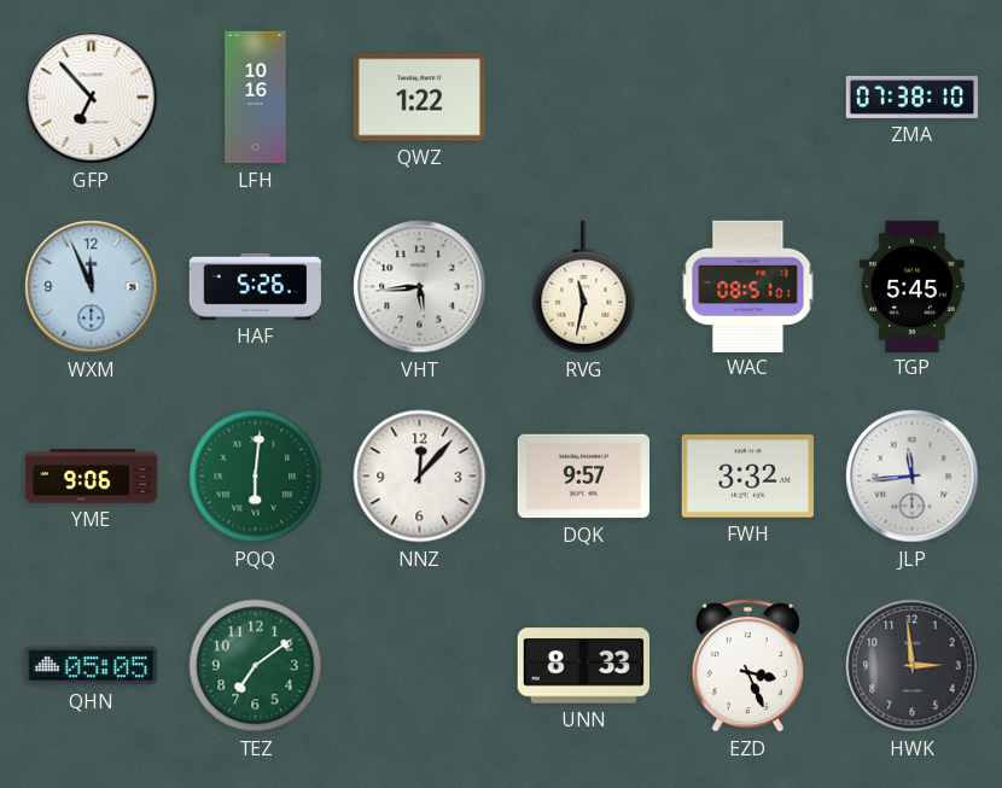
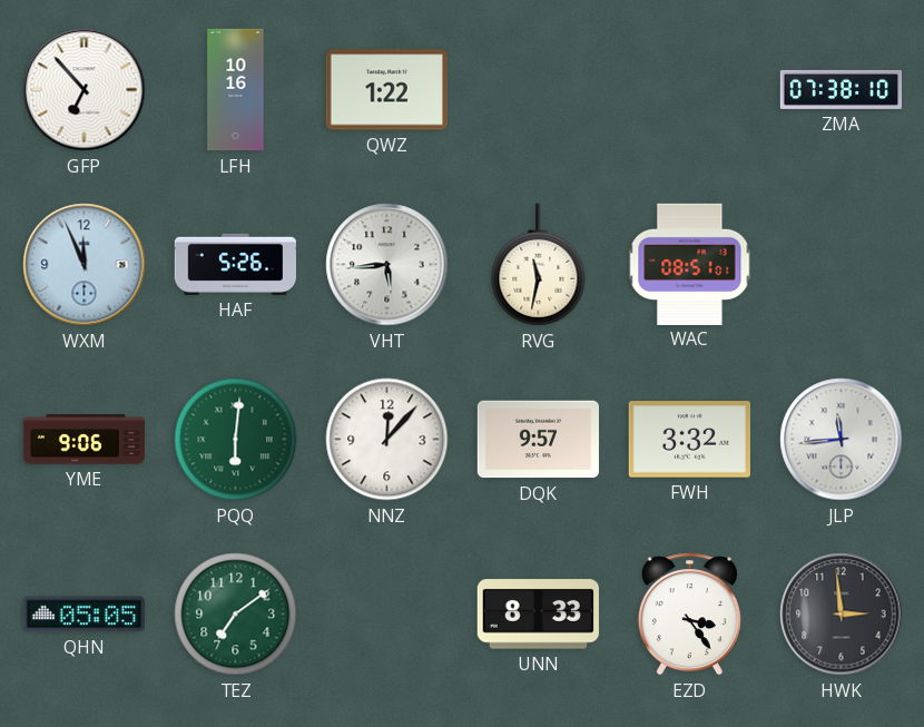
TGP: 5:45 -> none
EZD: 3:26 -> 3:24
